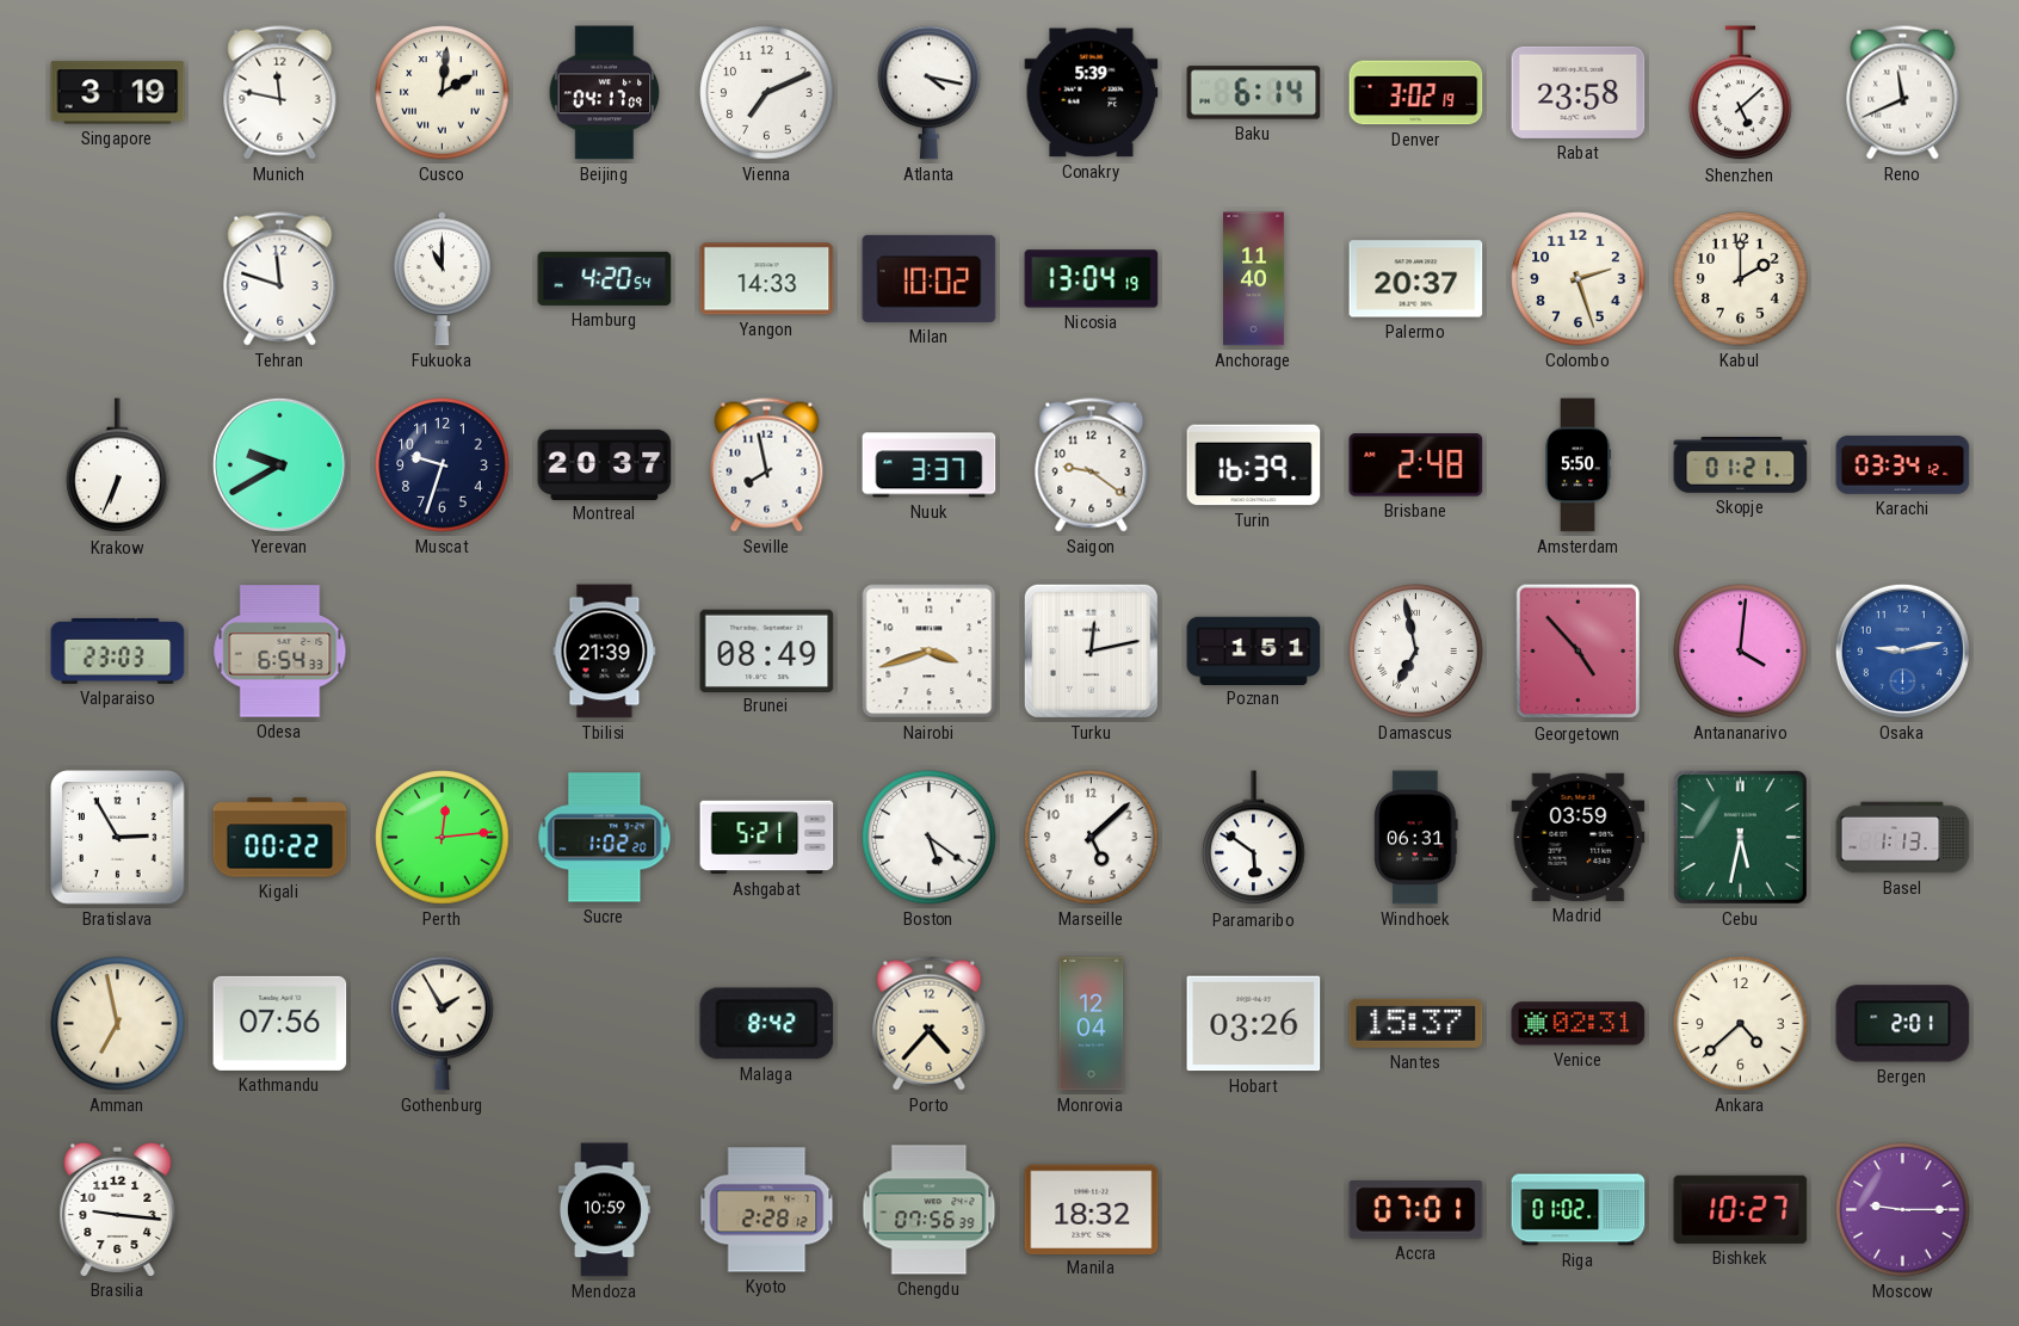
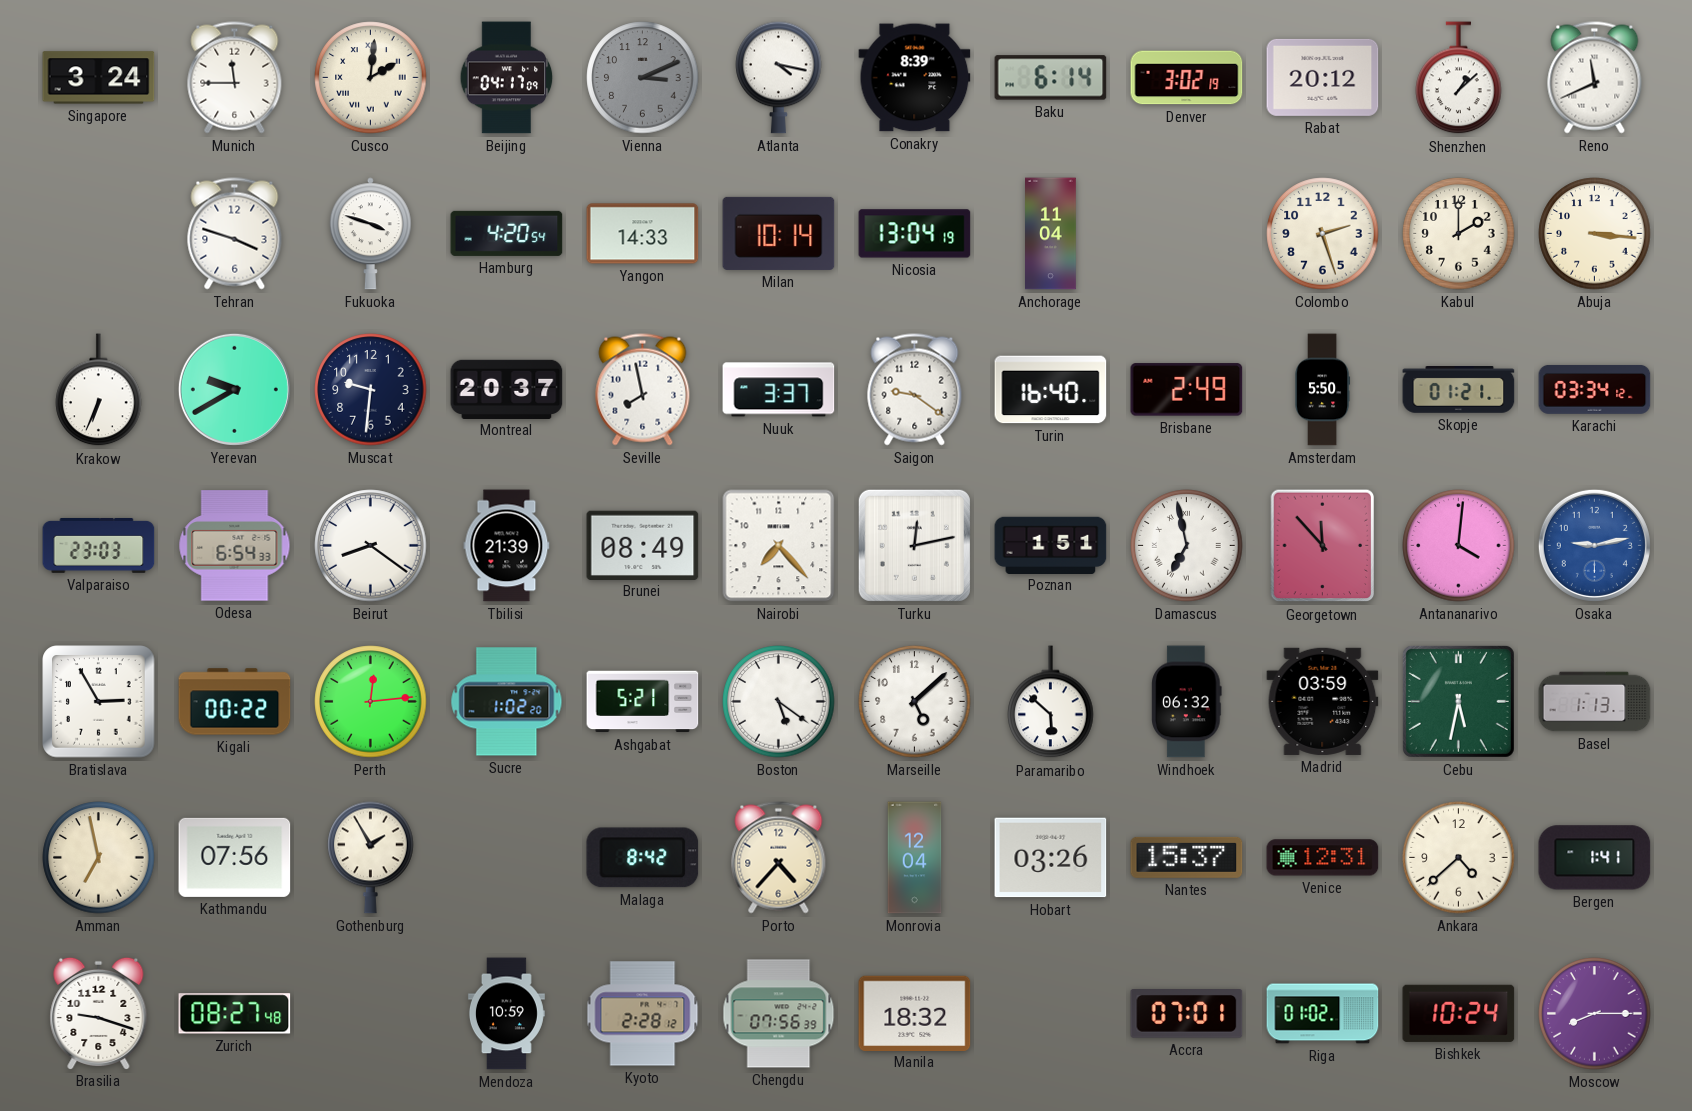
Singapore: 3:19 -> 3:24
Munich: 11:47 -> 11:45
Vienna: 7:11 -> 3:11
Vienna dial: white -> grey
Conakry: 5:39 -> 8:39
Rabat: 23:58 -> 20:12
Shenzhen: 5:08 -> 1:08
Tehran: 11:48 -> 3:48
Fukuoka: 11:00 -> 3:48
Milan: 10:02 -> 10:14
Anchorage: 11:40 -> 11:04
Palermo: 20:37 -> none
Abuja: none -> 3:16
Muscat: 9:33 -> 9:31
Turin: 16:39 -> 16:40
Brisbane: 2:48 -> 2:49
Beirut: none -> 8:21
Nairobi: 3:42 -> 7:23
Georgetown: 4:53 -> 11:53
Paramaribo: 5:51 -> 5:52
Windhoek: 06:31 -> 06:32
Venice: 02:31 -> 12:31
Bergen: 2:01 -> 1:41
Brasilia: 9:16 -> 9:18
Zurich: none -> 08:27
Bishkek: 10:27 -> 10:24
Moscow: 9:15 -> 8:15
